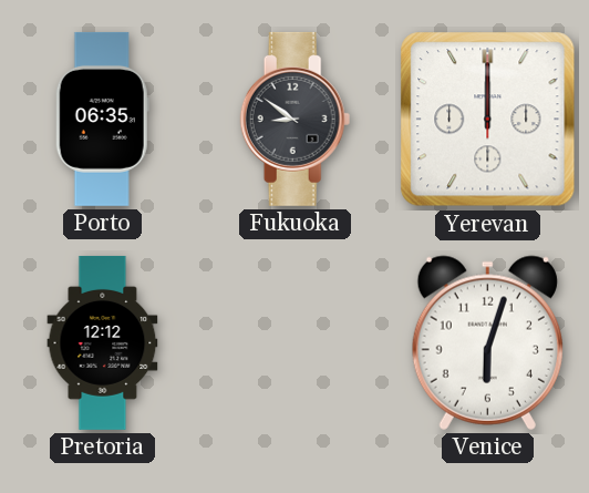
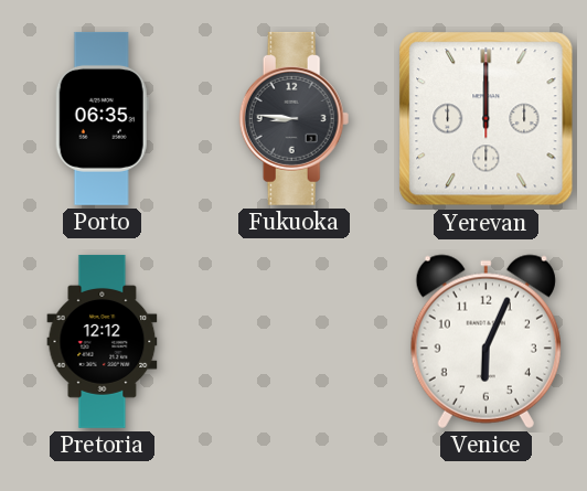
Fukuoka: 8:51 -> 8:46
Venice: 6:03 -> 6:04
